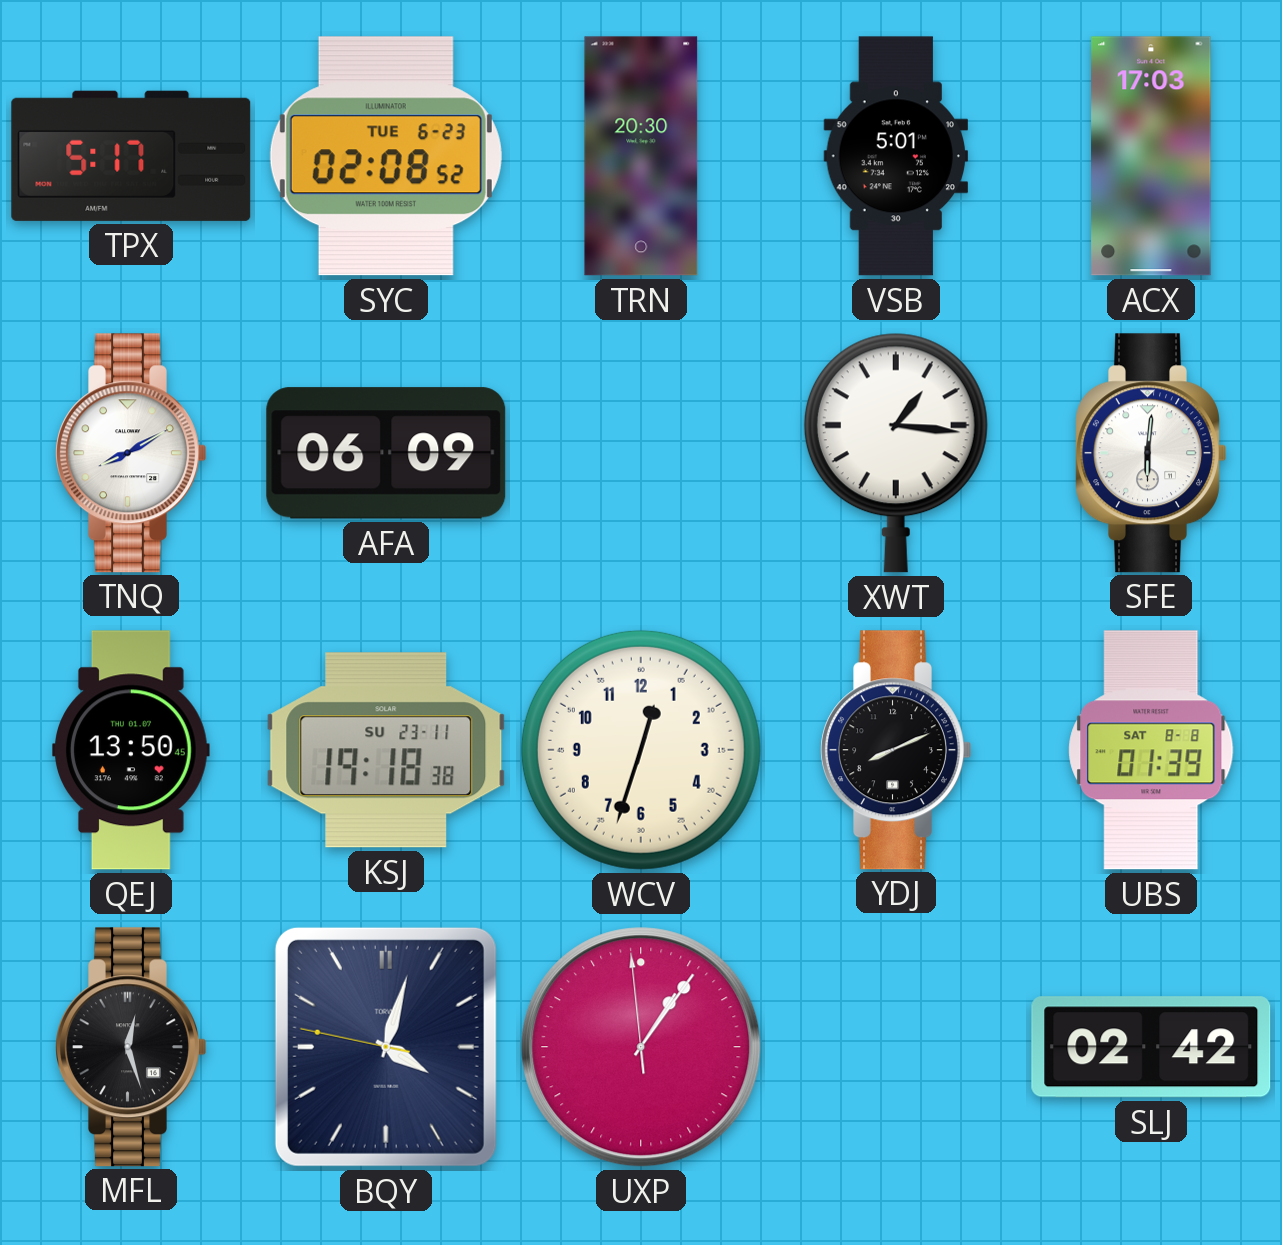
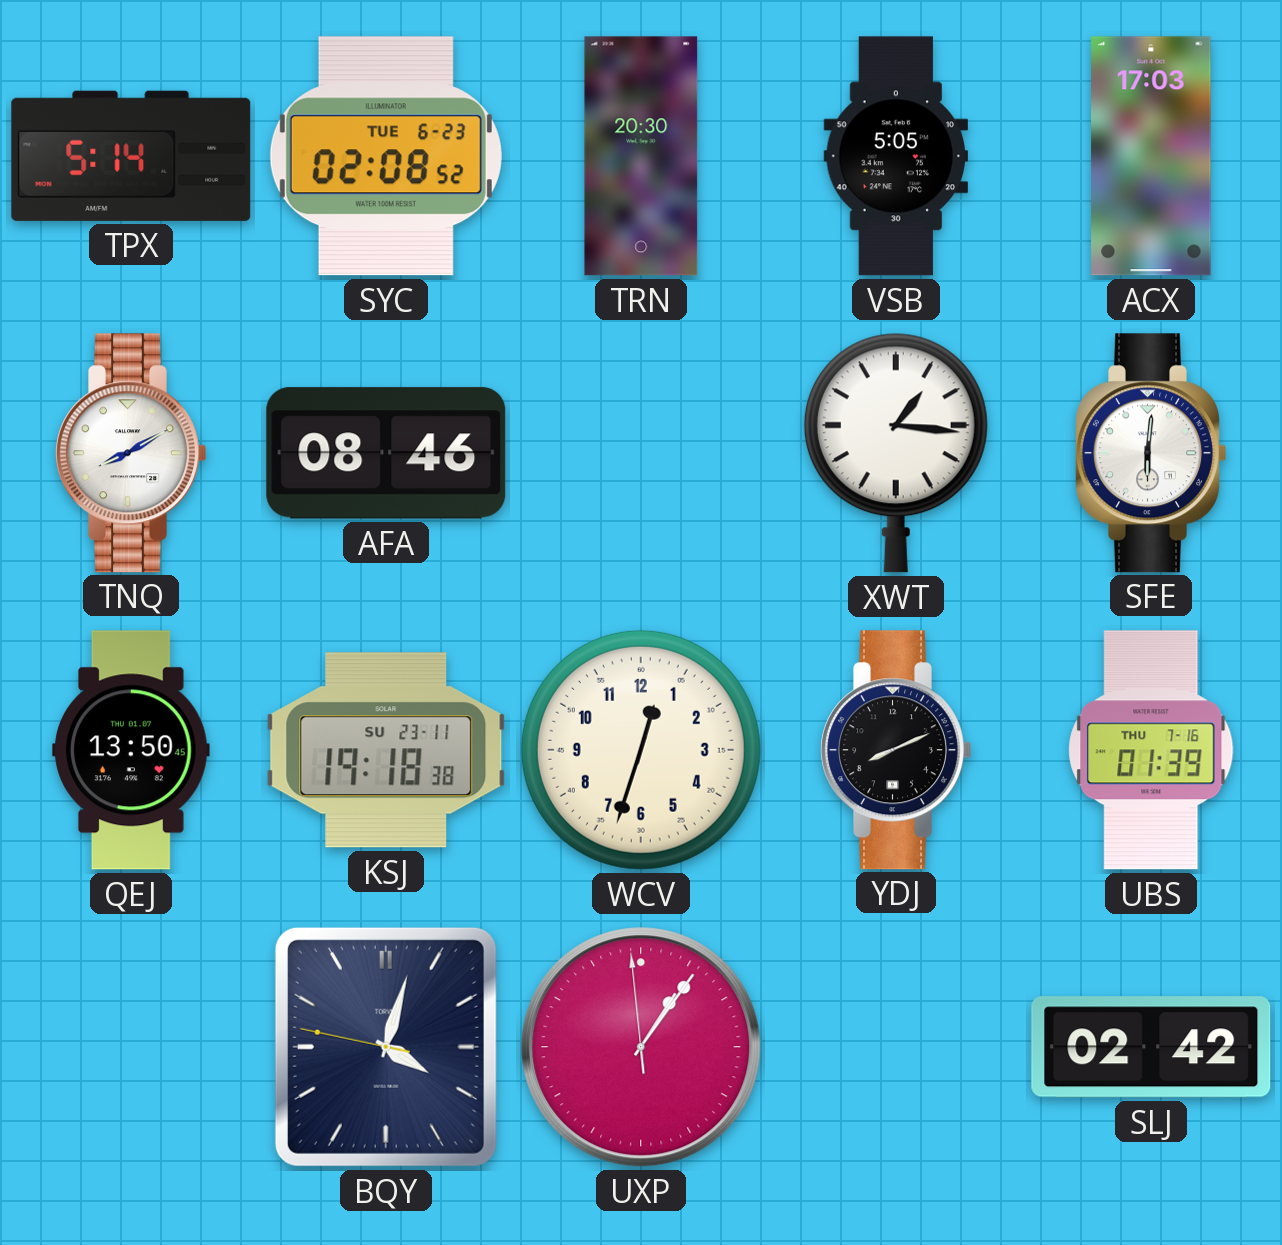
TPX: 5:17 -> 5:14
VSB: 5:01 -> 5:05
AFA: 06:09 -> 08:46
UBS date: SAT 8-8 -> THU 7-16
MFL: 12:27 -> none
